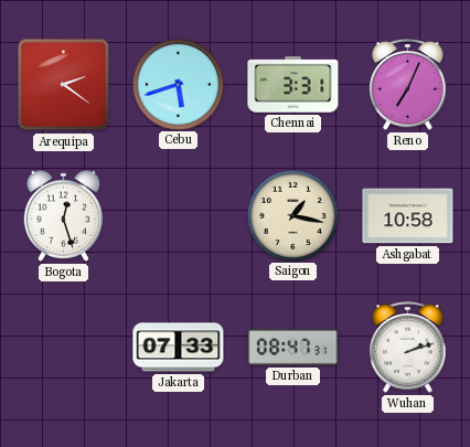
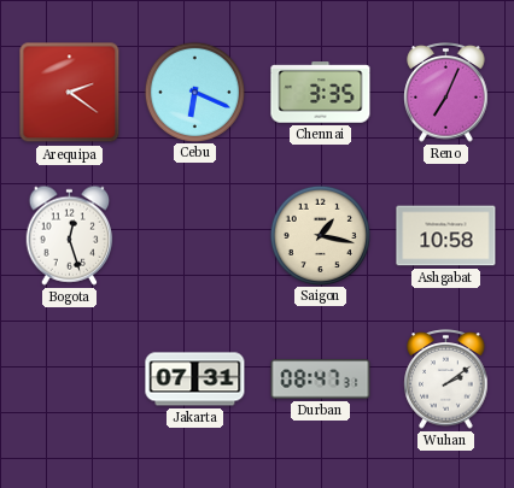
Cebu: 5:42 -> 6:19
Chennai: 3:31 -> 3:35
Jakarta: 07:33 -> 07:31
Wuhan: 2:12 -> 2:09
